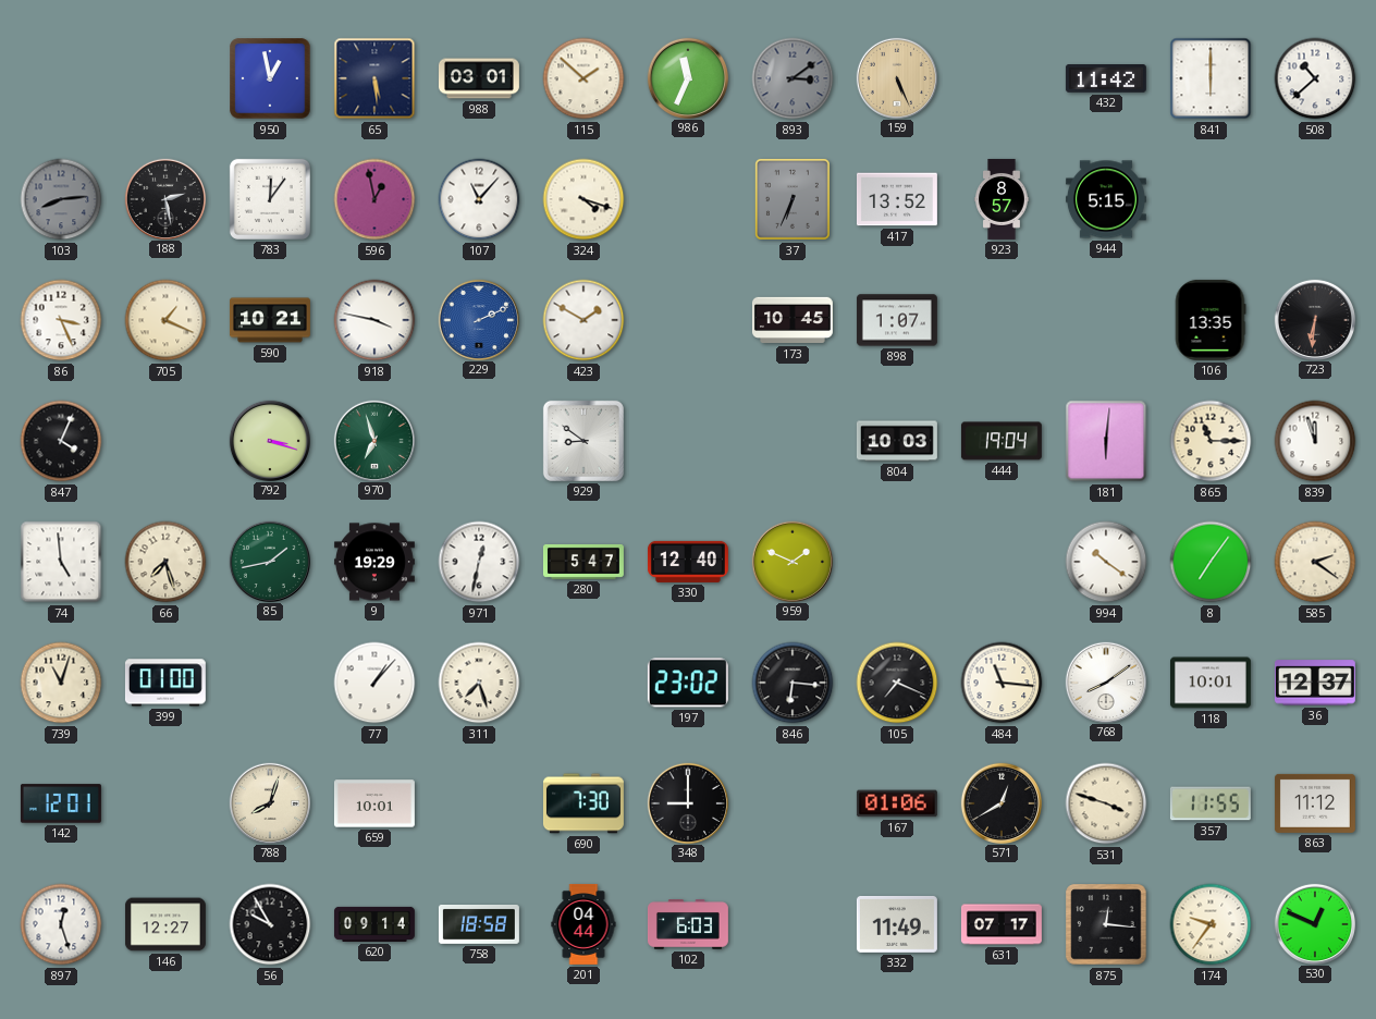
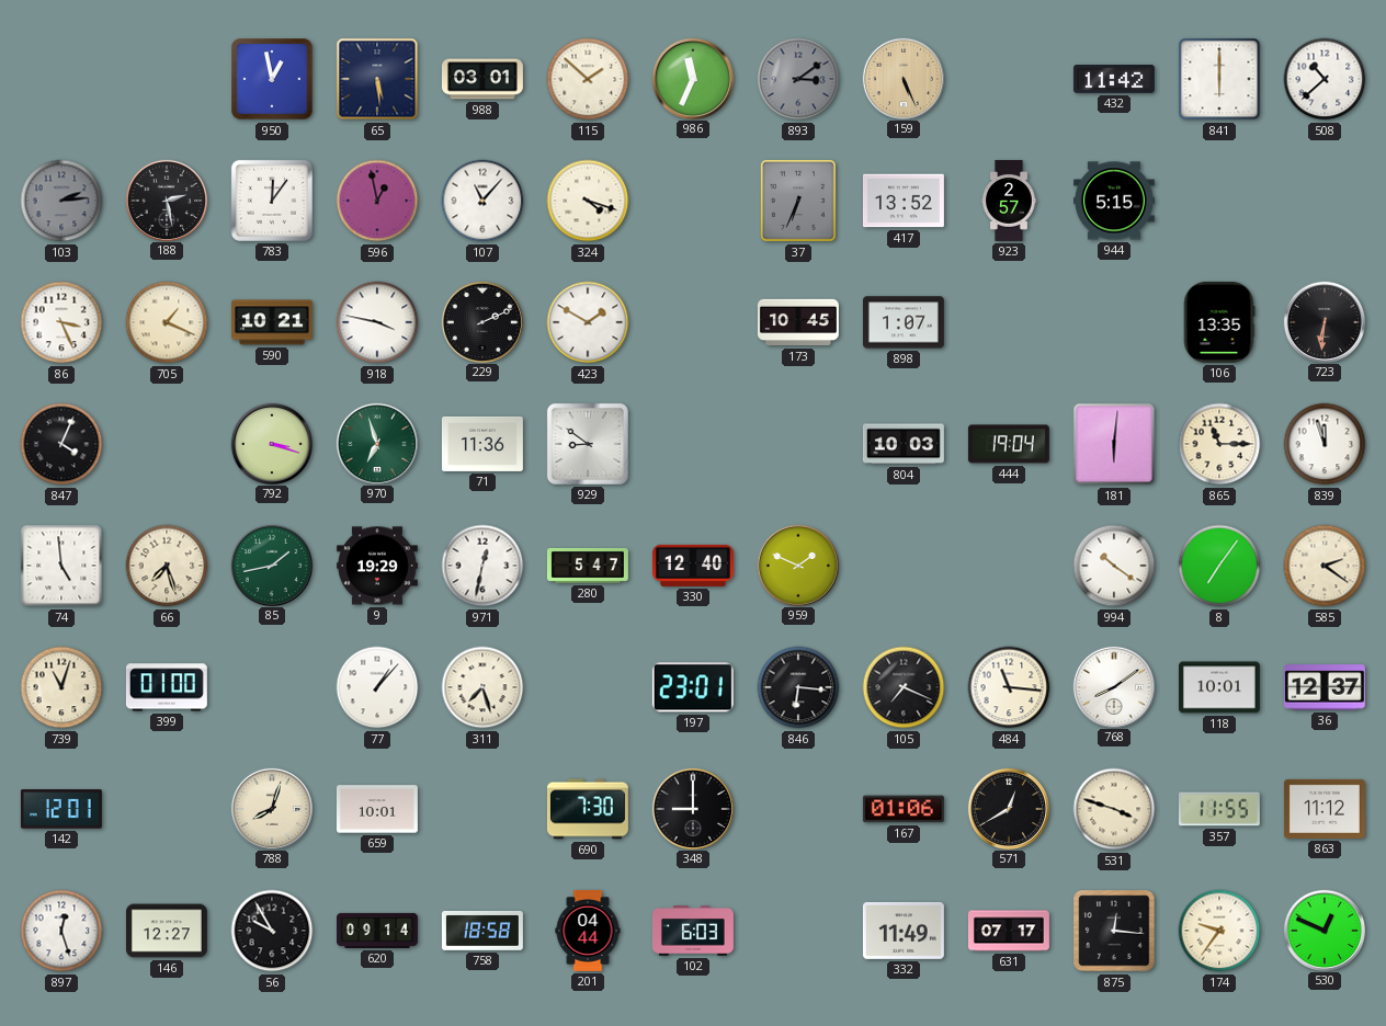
103: 8:14 -> 2:14
923: 8:57 -> 2:57
229 dial: blue -> black
71: none -> 11:36
197: 23:02 -> 23:01
